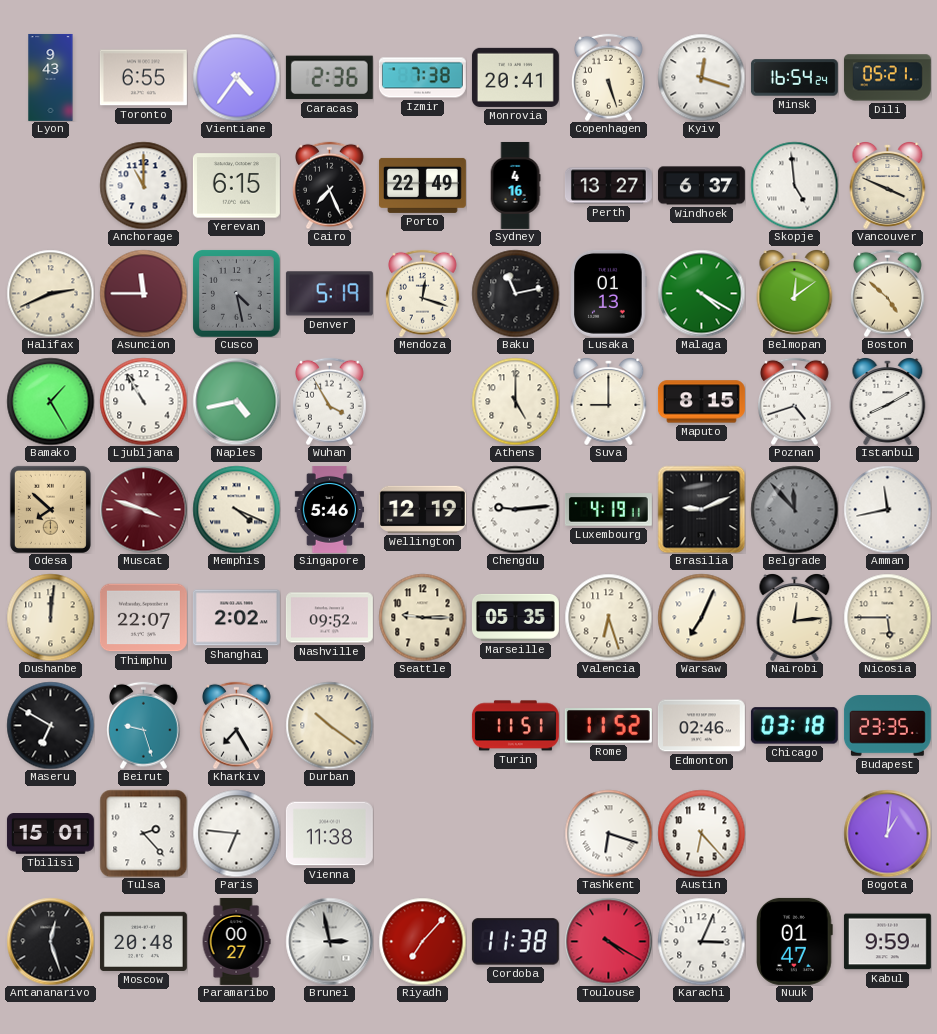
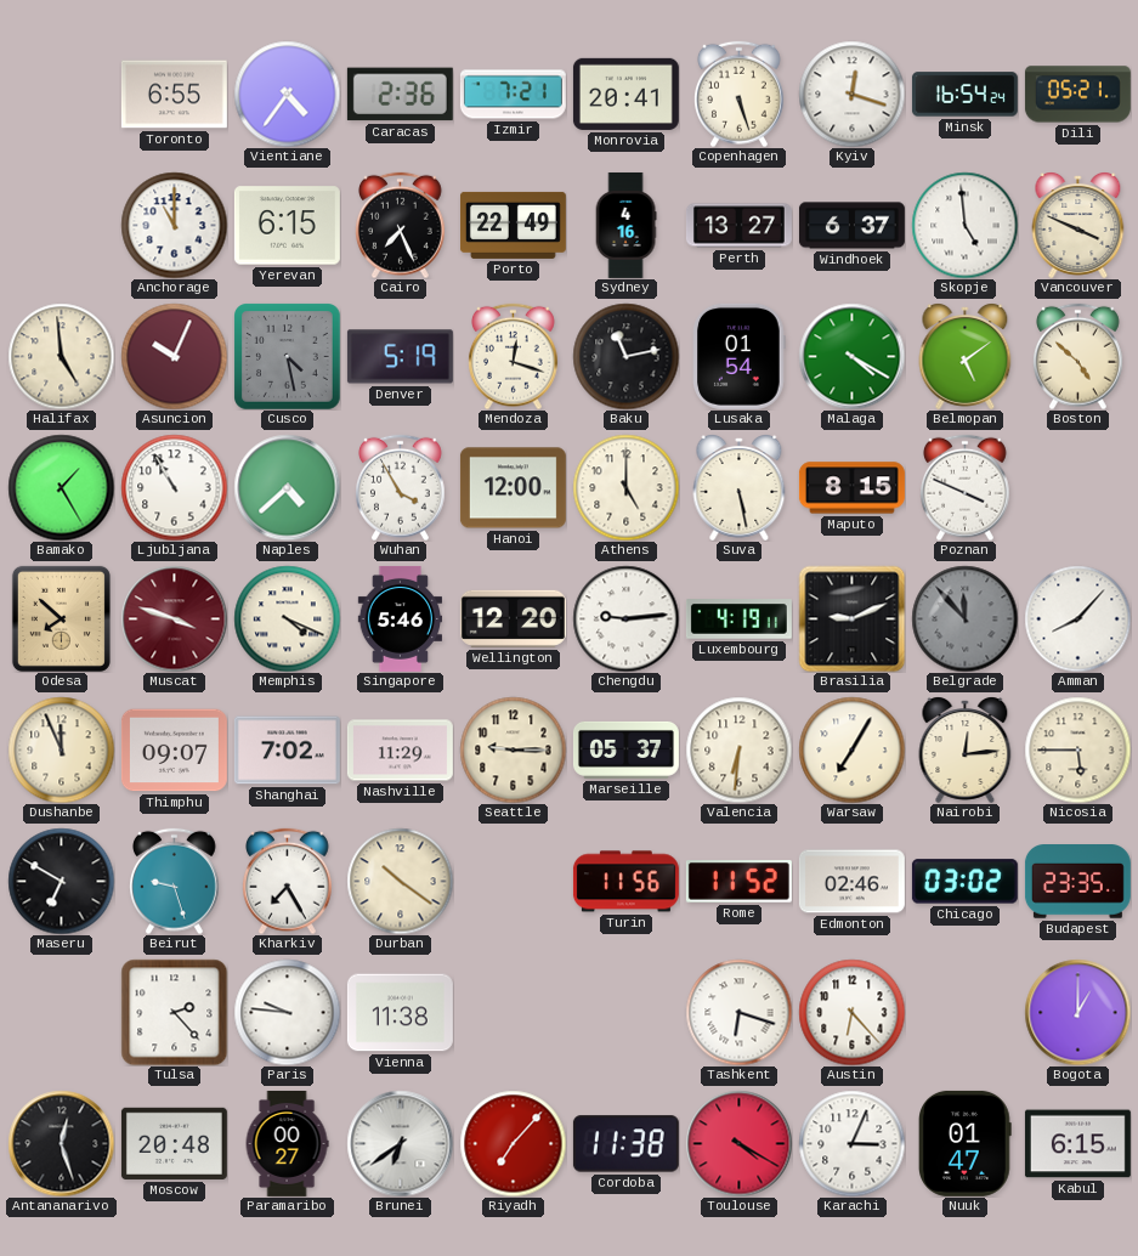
Lyon: 9:43 -> none
Izmir: 7:38 -> 7:21
Halifax: 2:41 -> 4:59
Asuncion: 11:45 -> 10:04
Lusaka: 01:13 -> 01:54
Belmopan: 12:09 -> 5:09
Naples: 4:43 -> 4:38
Hanoi: none -> 12:00
Suva: 9:00 -> 5:28
Poznan: 4:42 -> 3:49
Istanbul: 8:10 -> none
Wellington: 12:19 -> 12:20
Amman: 11:43 -> 8:07
Dushanbe: 12:01 -> 11:56
Thimphu: 22:07 -> 09:07
Shanghai: 2:02 -> 7:02
Nashville: 09:52 -> 11:29
Marseille: 05:35 -> 05:37
Valencia: 6:27 -> 6:31
Warsaw: 7:04 -> 7:05
Turin: 11:51 -> 11:56
Chicago: 03:18 -> 03:02
Tbilisi: 15:01 -> none
Paris: 6:46 -> 9:46
Bogota: 1:01 -> 1:00
Brunei: 2:58 -> 6:39
Kabul: 9:59 -> 6:15
